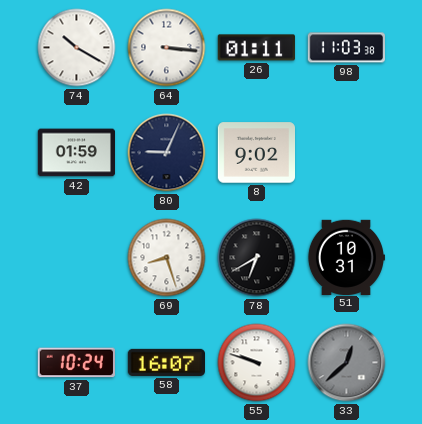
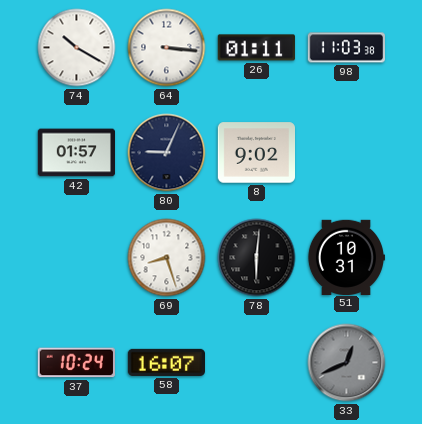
42: 01:59 -> 01:57
78: 6:40 -> 6:01
55: 9:48 -> none
33: 12:38 -> 12:41
